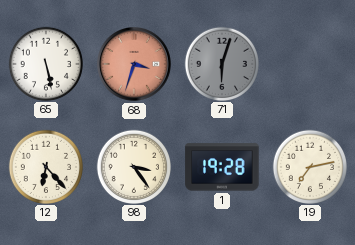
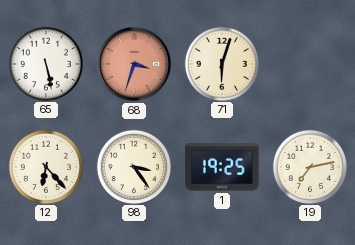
71 dial: grey -> cream
1: 19:28 -> 19:25
